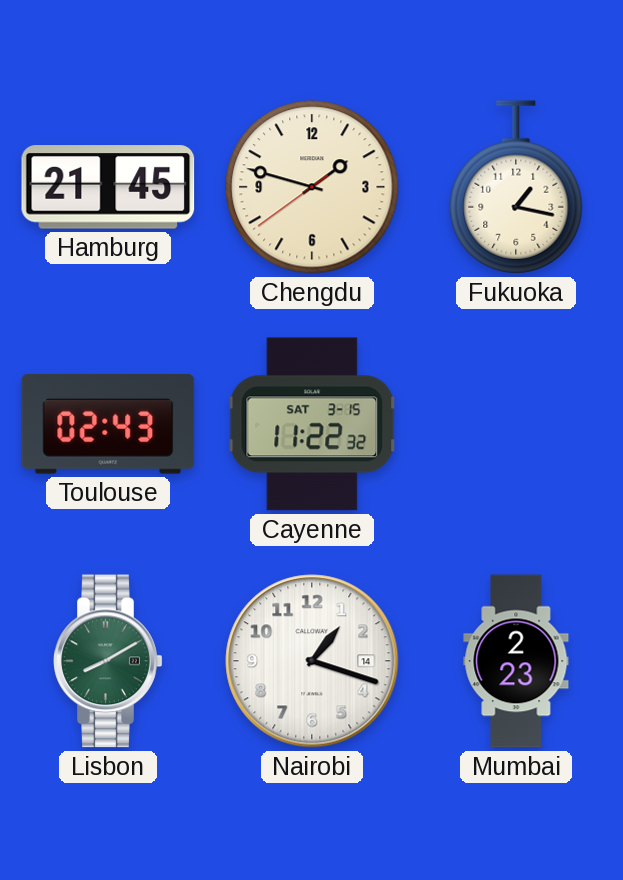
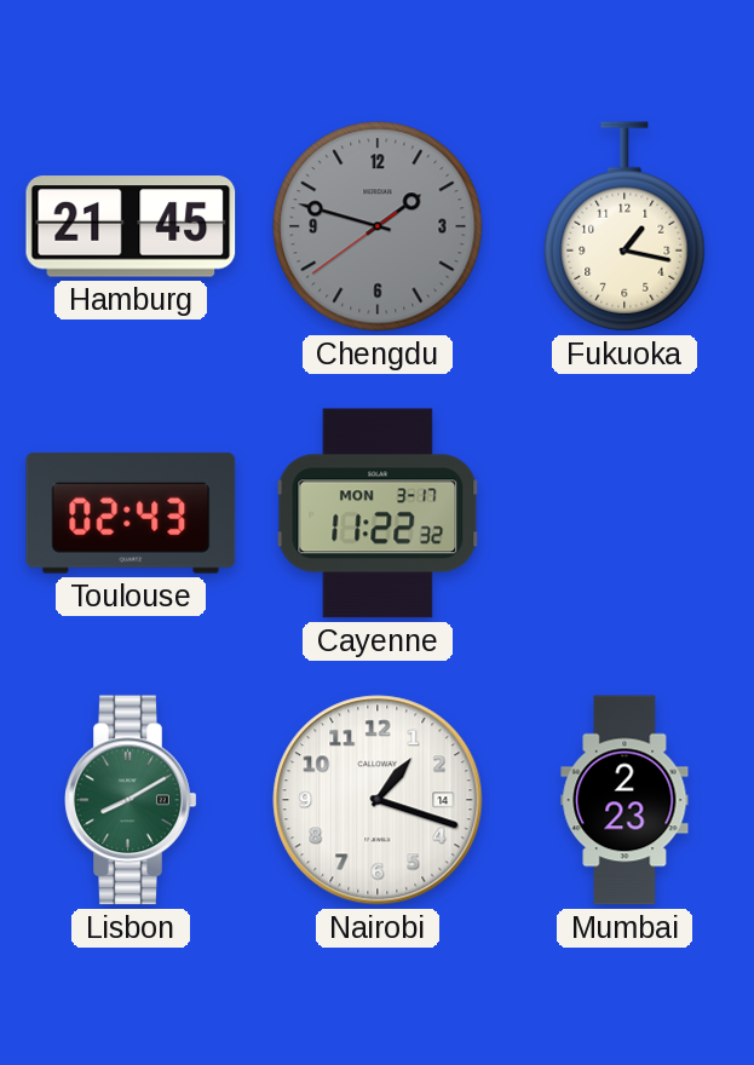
Chengdu dial: cream -> grey
Cayenne date: SAT 3-15 -> MON 3-17
